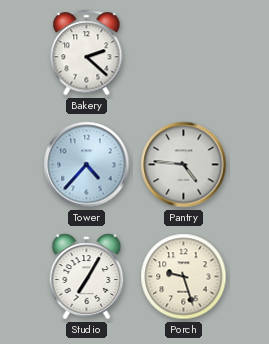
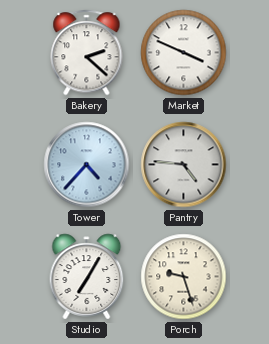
Market: none -> 3:49
